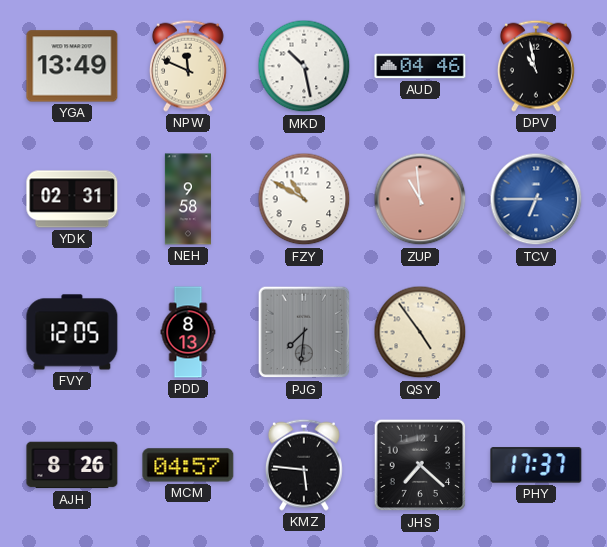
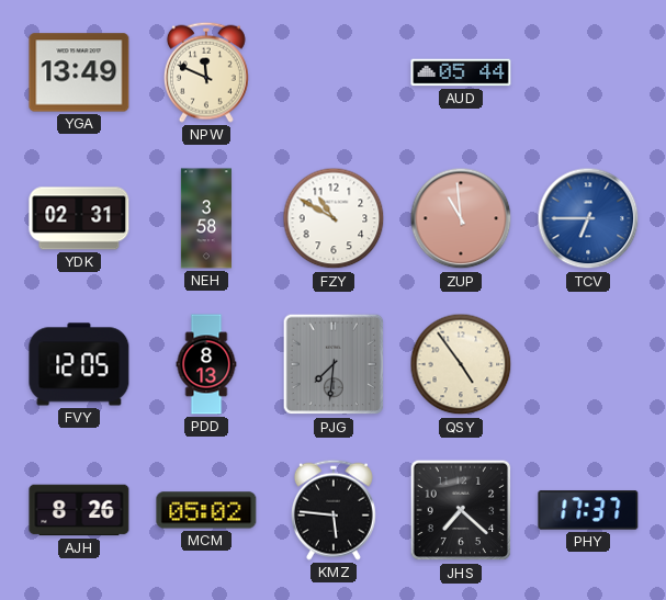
MKD: 10:28 -> none
AUD: 04:46 -> 05:44
DPV: 10:58 -> none
NEH: 9:58 -> 3:58
MCM: 04:57 -> 05:02
